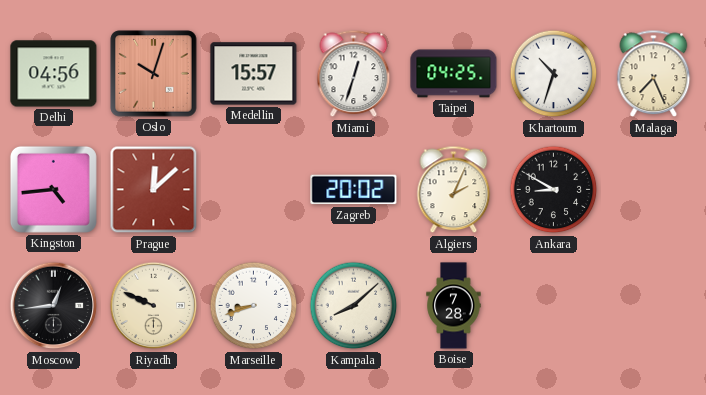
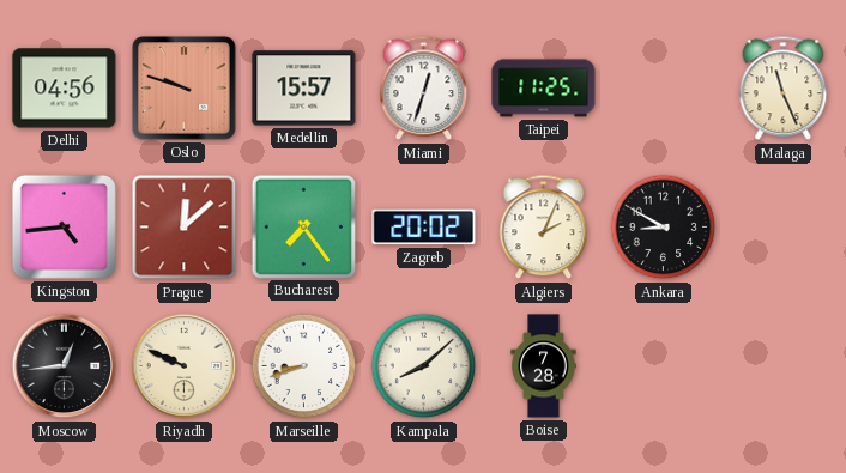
Oslo: 10:03 -> 9:48
Taipei: 04:25 -> 11:25
Khartoum: 10:33 -> none
Malaga: 7:26 -> 11:26
Bucharest: none -> 7:24
